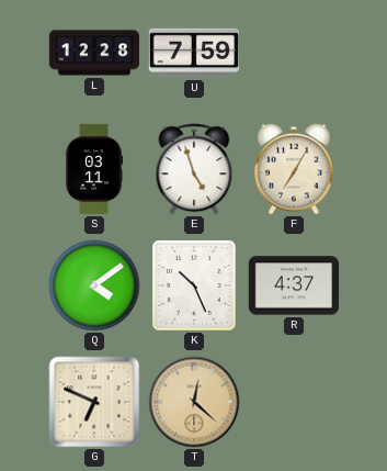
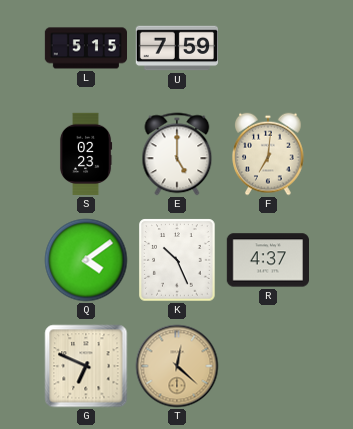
L: 12:28 -> 5:15
S: 03:11 -> 02:23
E: 4:57 -> 5:00
F: 7:05 -> 7:01
